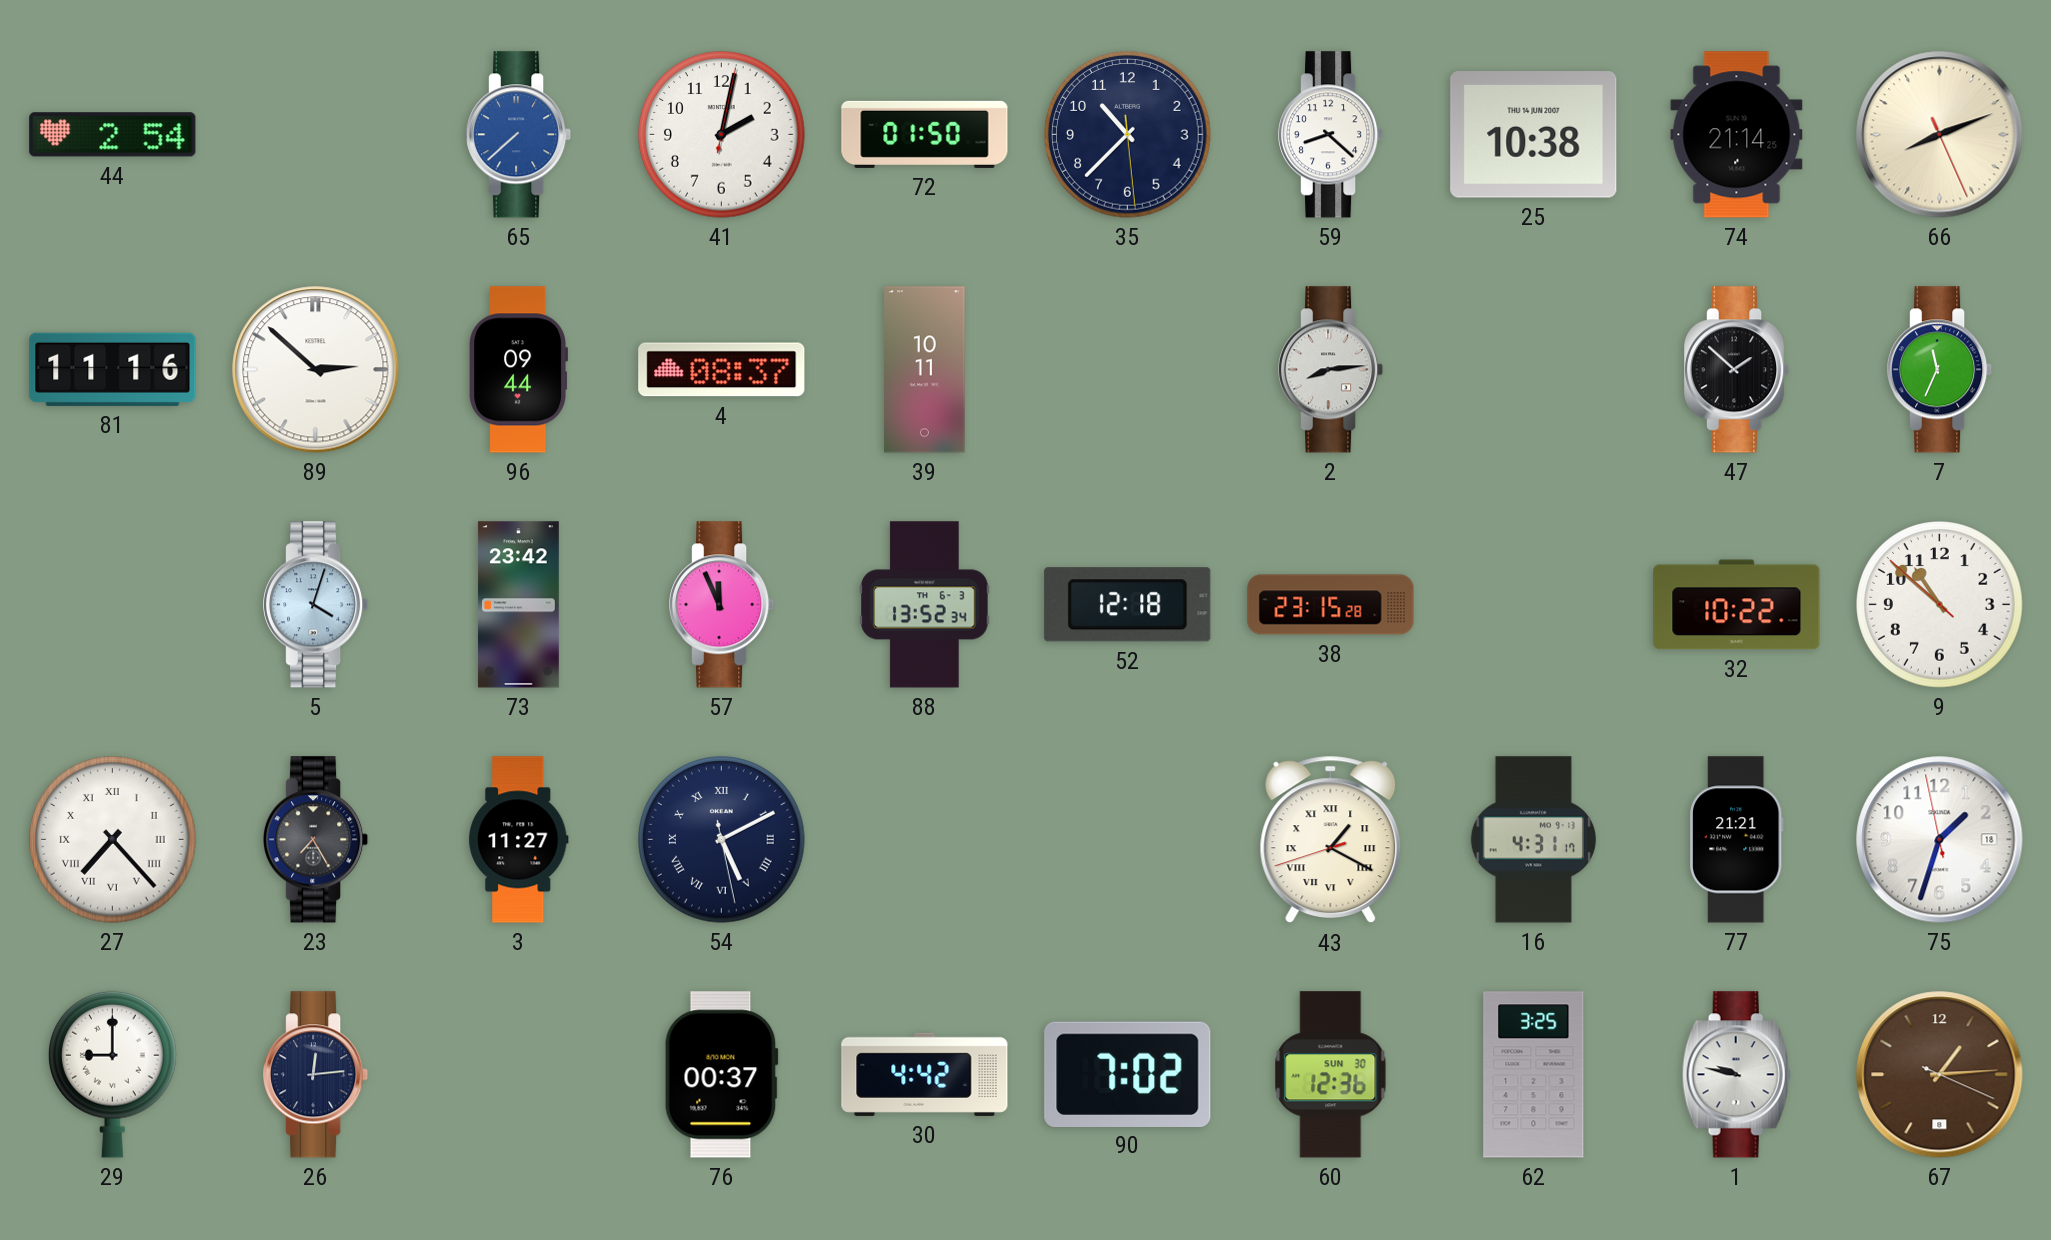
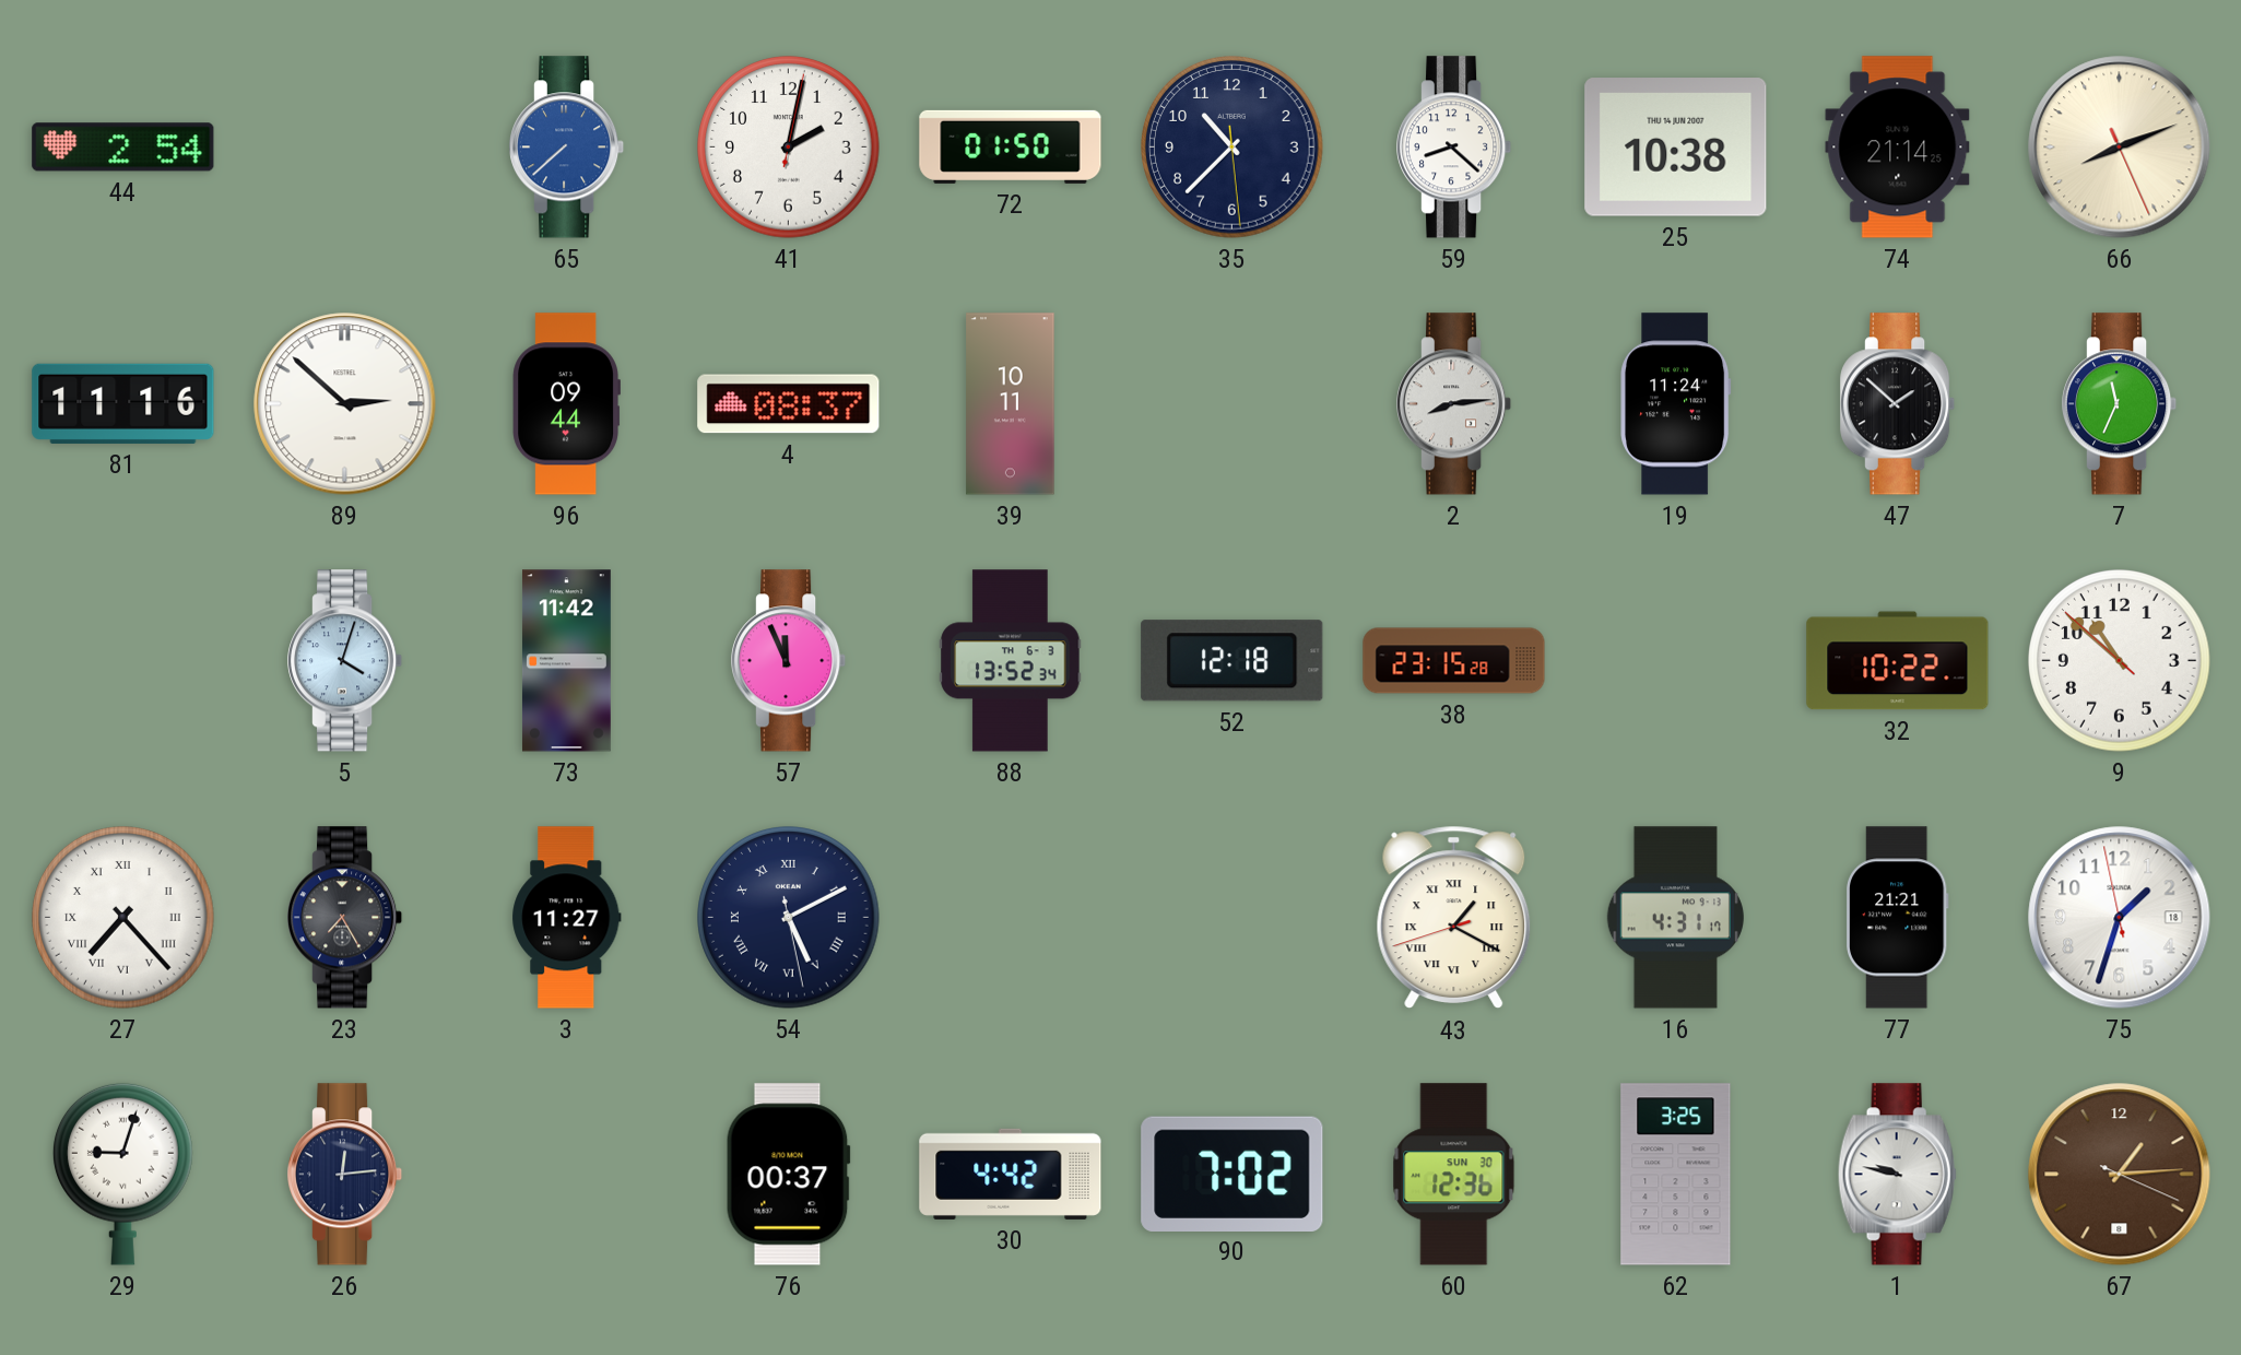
19: none -> 11:24
73: 23:42 -> 11:42
29: 9:00 -> 9:03
